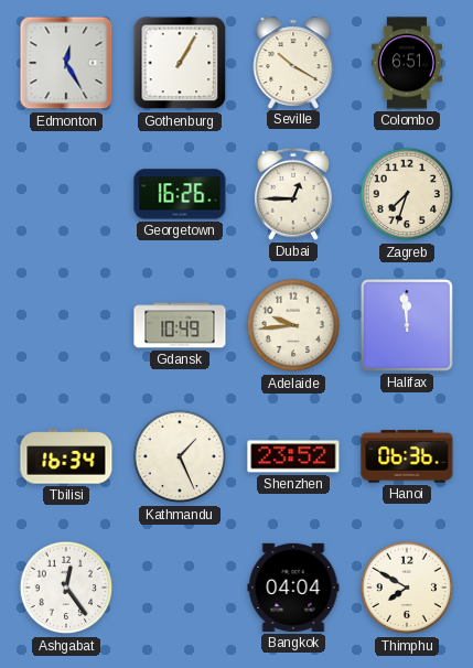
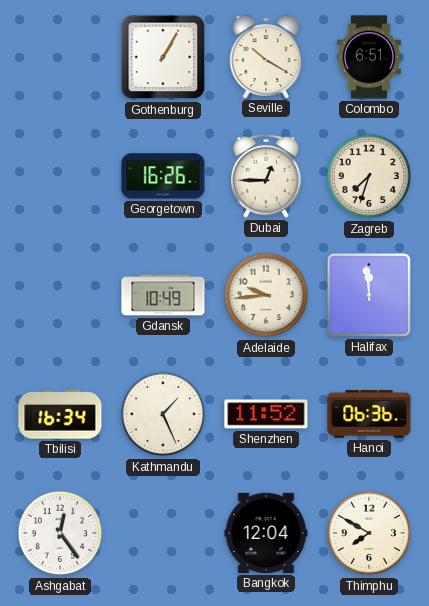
Edmonton: 12:25 -> none
Shenzhen: 23:52 -> 11:52
Bangkok: 04:04 -> 12:04
